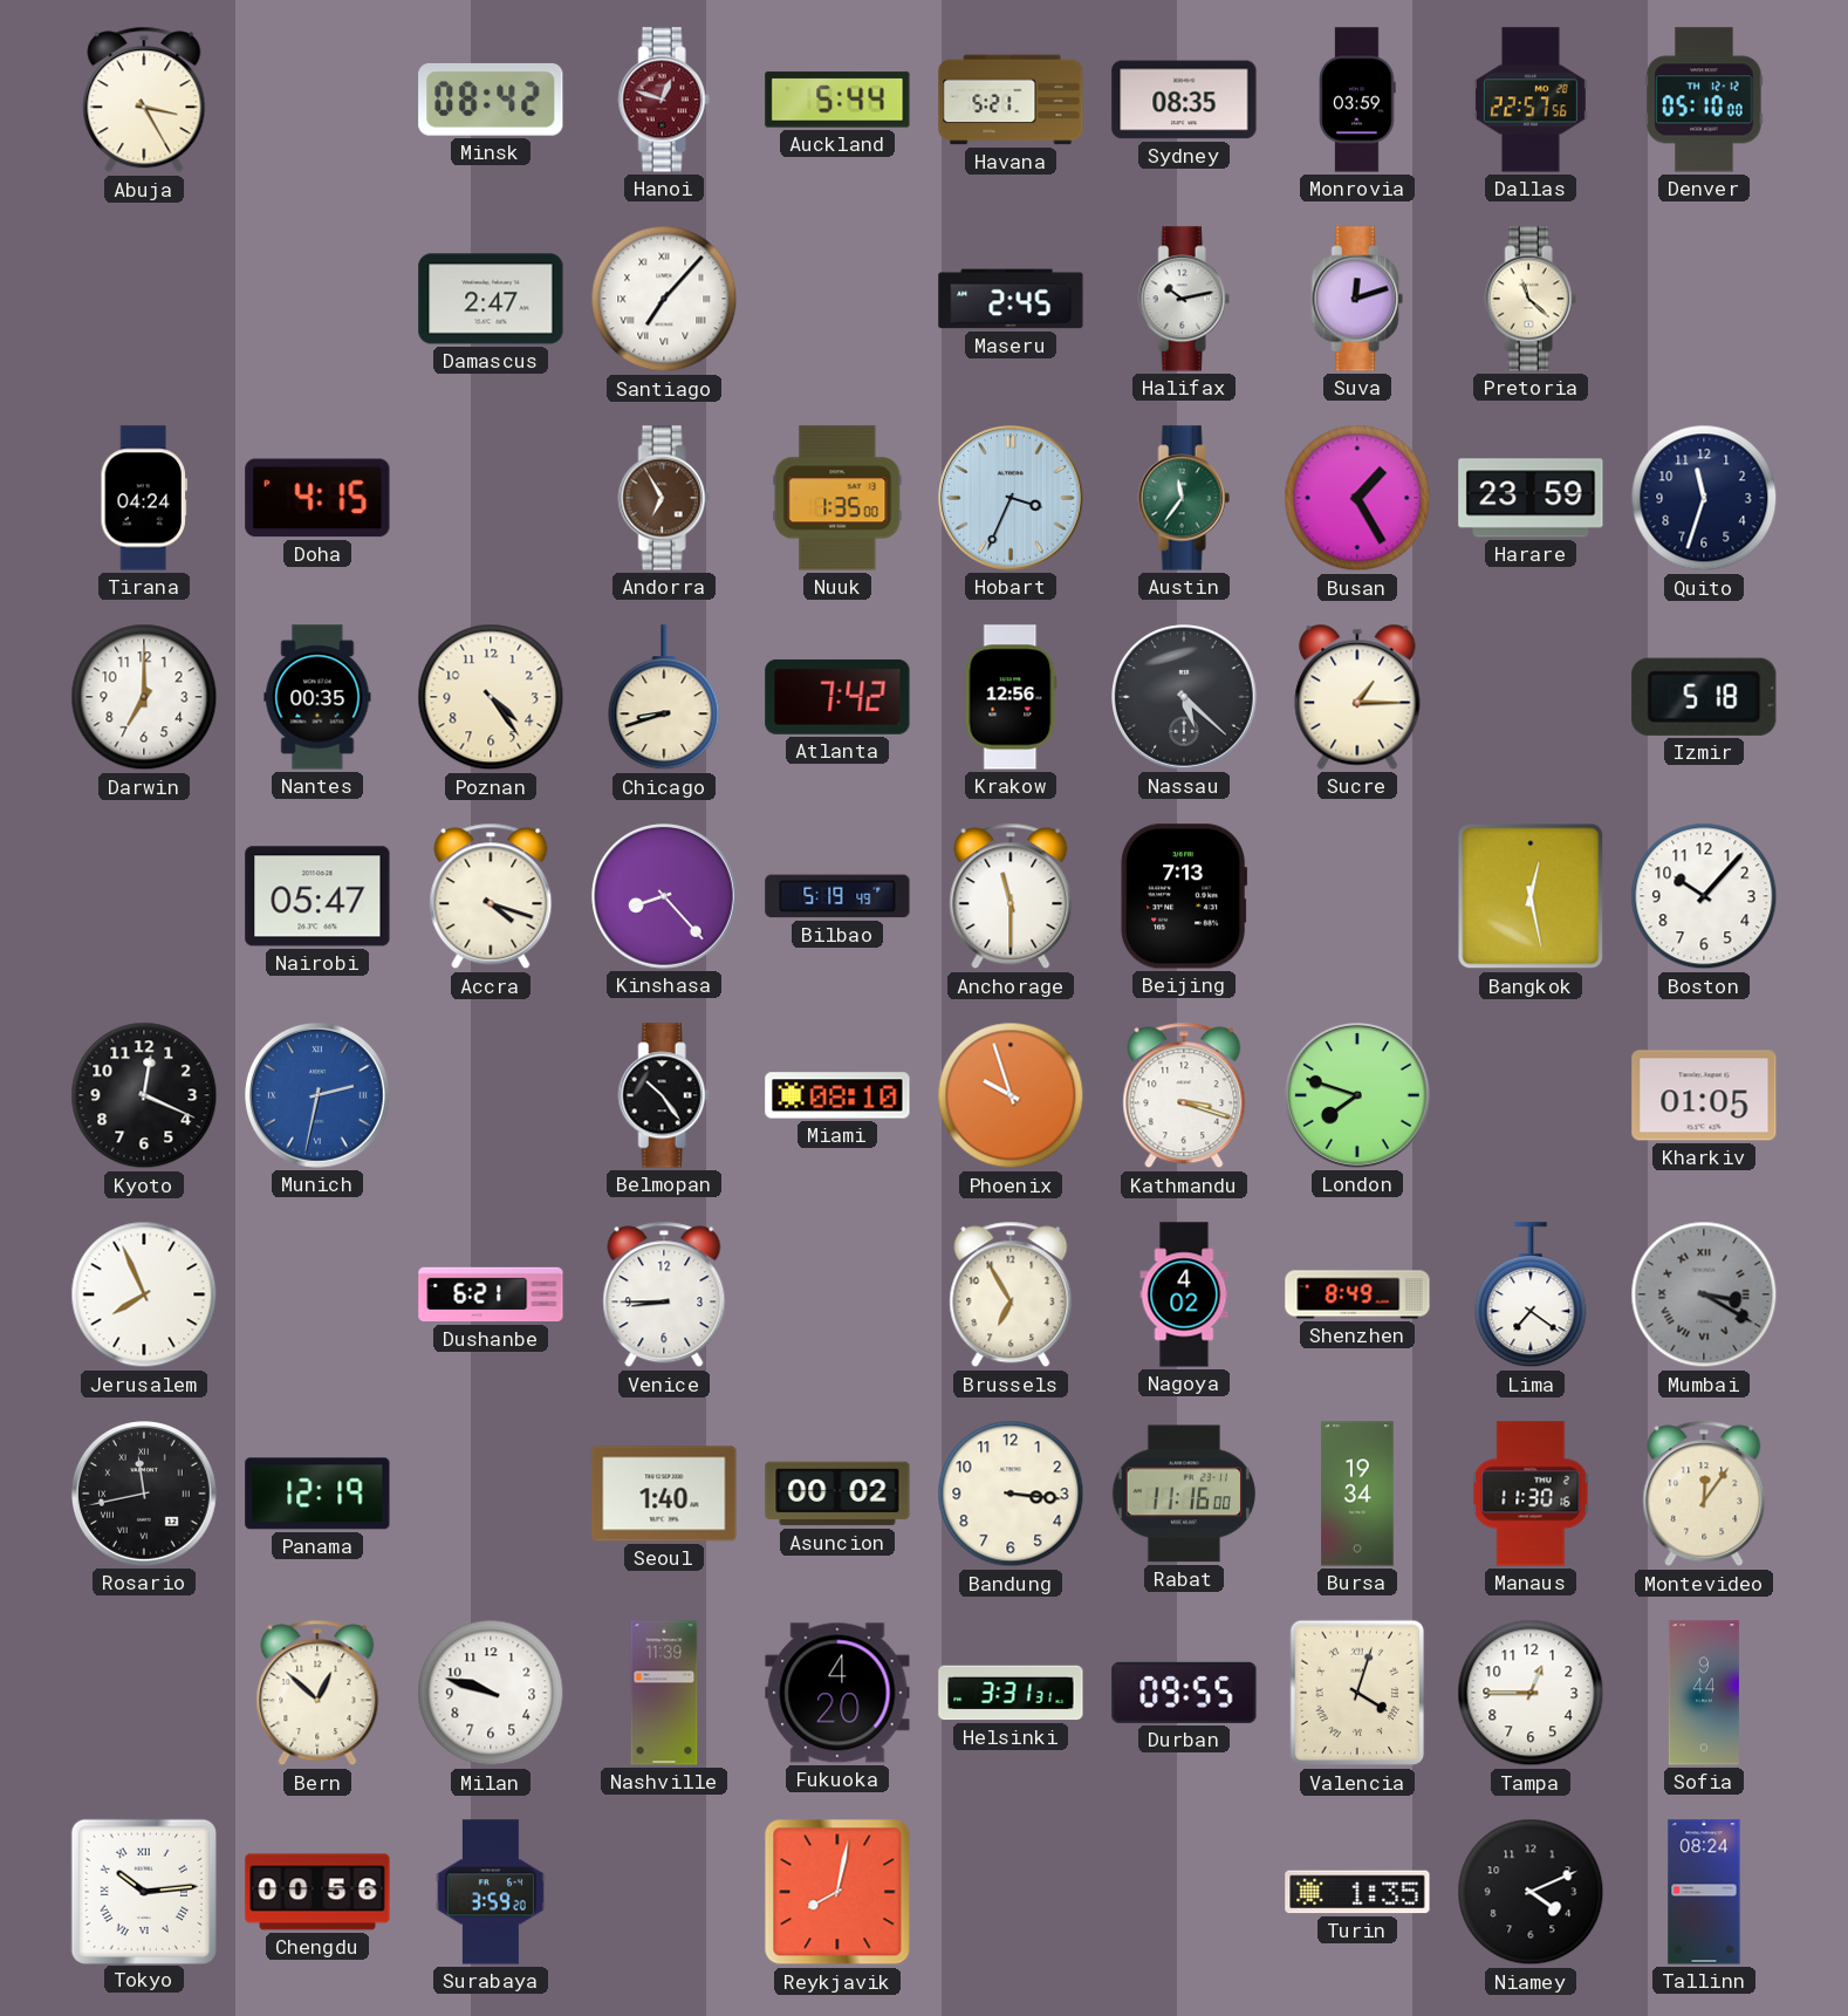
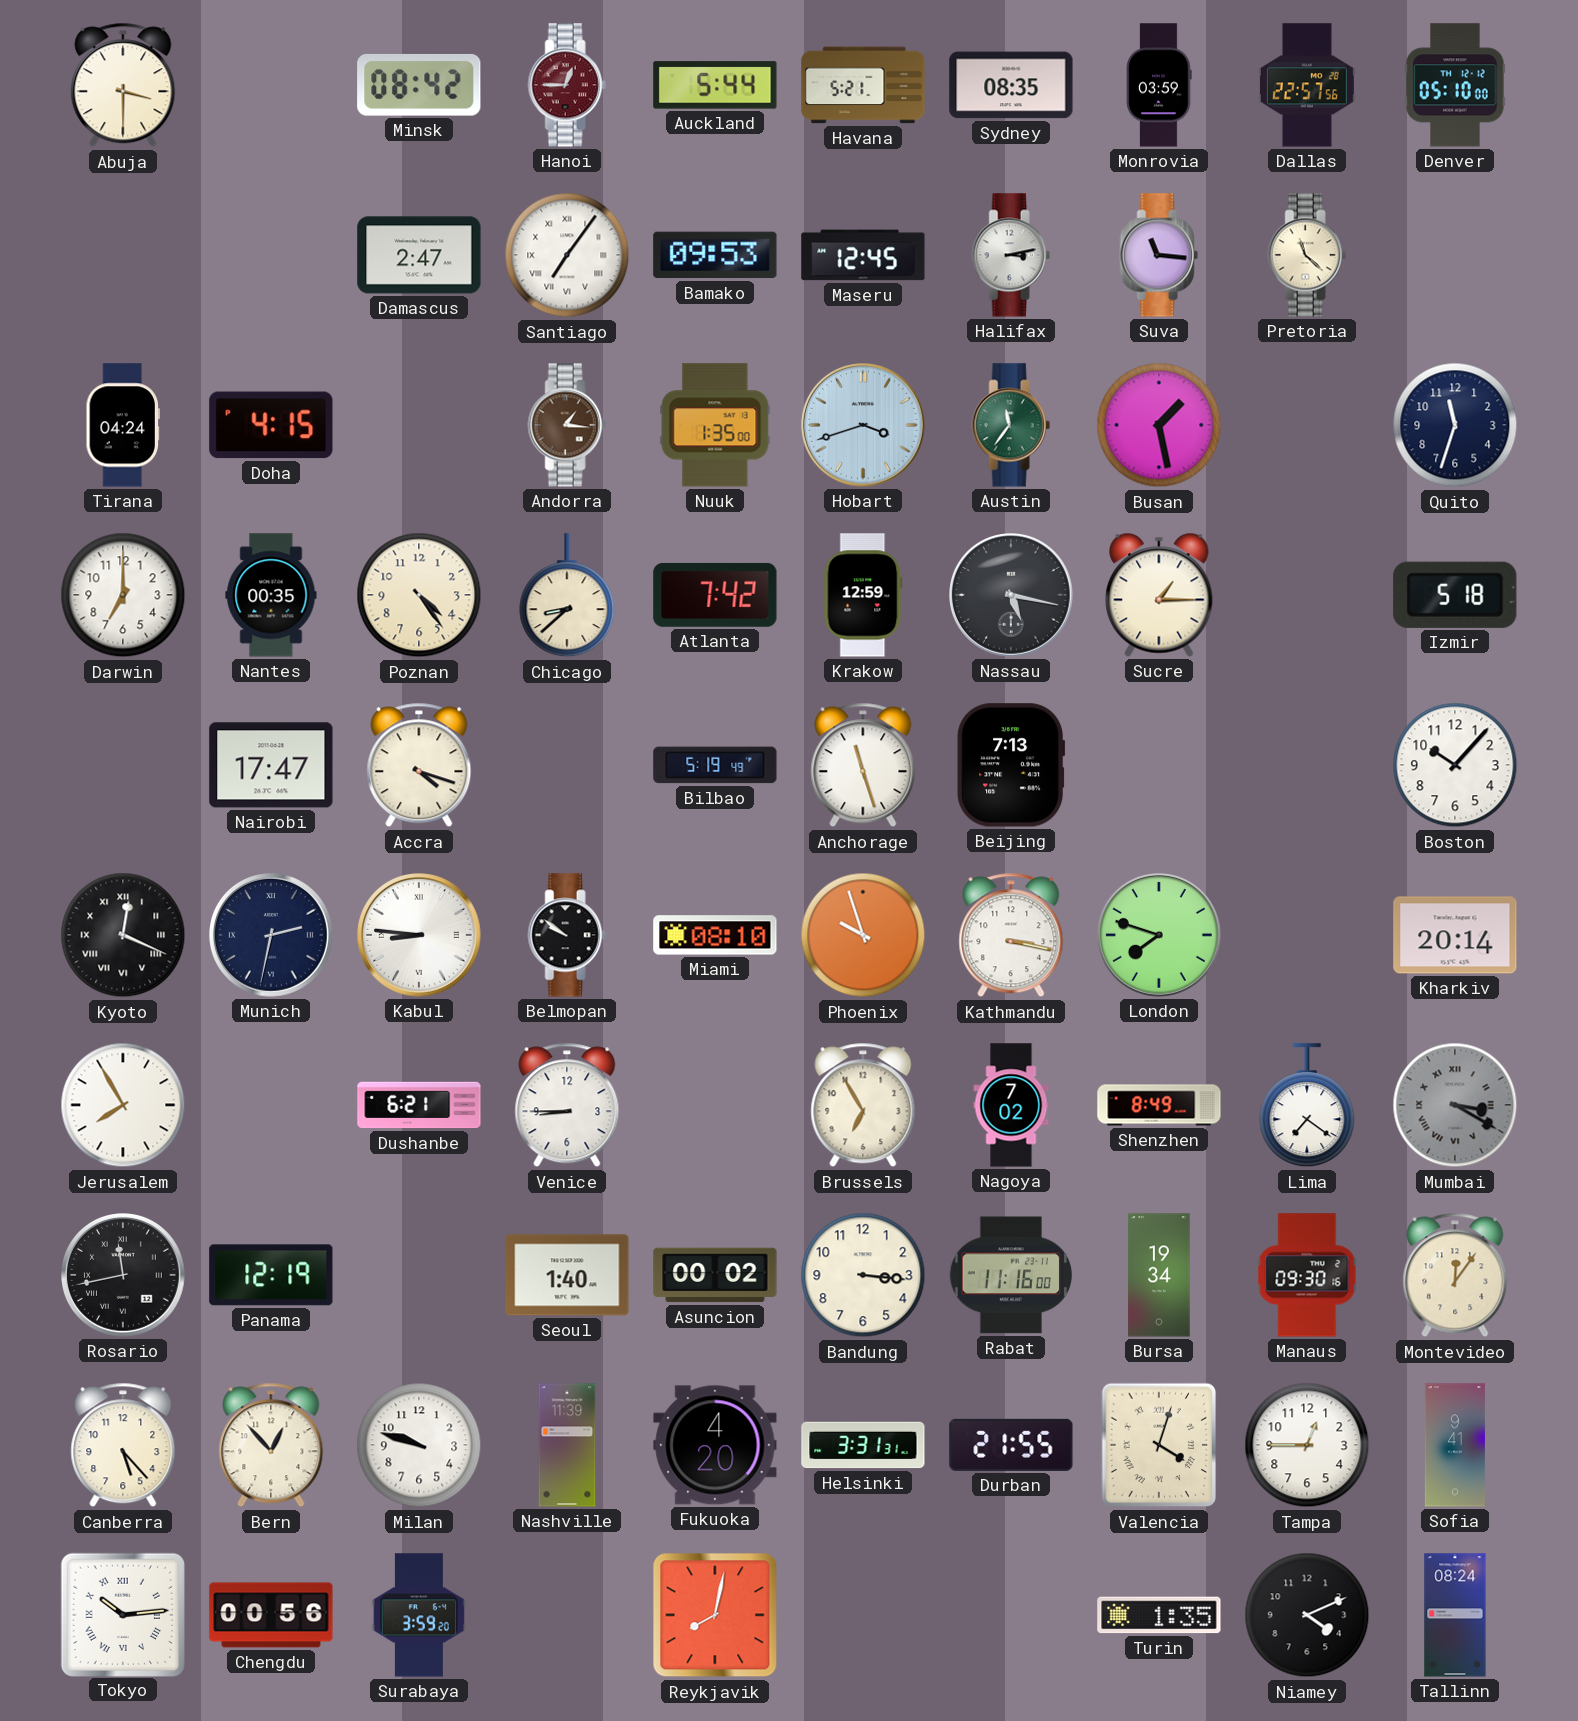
Abuja: 3:25 -> 3:30
Hanoi: 12:48 -> 12:45
Santiago: 7:07 -> 7:06
Bamako: none -> 09:53
Maseru: 2:45 -> 12:45
Halifax: 10:13 -> 3:13
Suva: 12:12 -> 11:16
Andorra: 6:55 -> 1:16
Hobart: 3:34 -> 3:42
Busan: 1:25 -> 1:28
Harare: 23:59 -> none
Chicago: 8:42 -> 8:38
Krakow: 12:56 -> 12:59
Nassau: 5:22 -> 5:17
Nairobi: 05:47 -> 17:47
Kinshasa: 8:23 -> none
Anchorage: 11:30 -> 11:27
Bangkok: 12:28 -> none
Kyoto numerals: Arabic -> Roman
Munich dial: blue -> navy
Kabul: none -> 8:46
Belmopan: 10:24 -> 9:51
Kathmandu: 3:18 -> 3:17
Kharkiv: 01:05 -> 20:14
Jerusalem: 7:56 -> 7:55
Nagoya: 4:02 -> 7:02
Manaus: 11:30 -> 09:30
Canberra: none -> 5:23
Bern: 12:52 -> 12:53
Durban: 09:55 -> 21:55
Sofia: 9:44 -> 9:41
